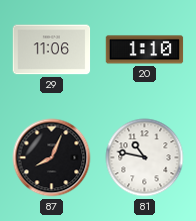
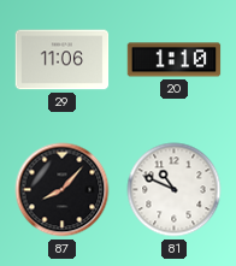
87: 8:04 -> 8:07
81: 10:47 -> 10:49
